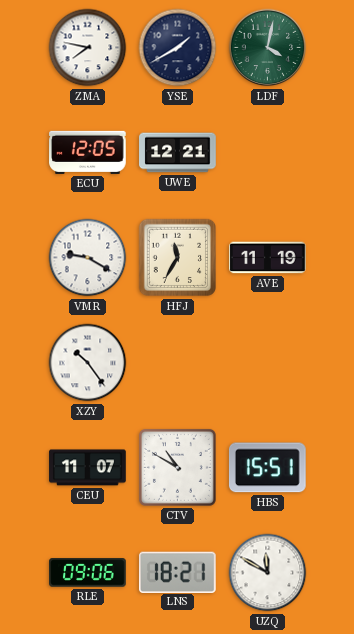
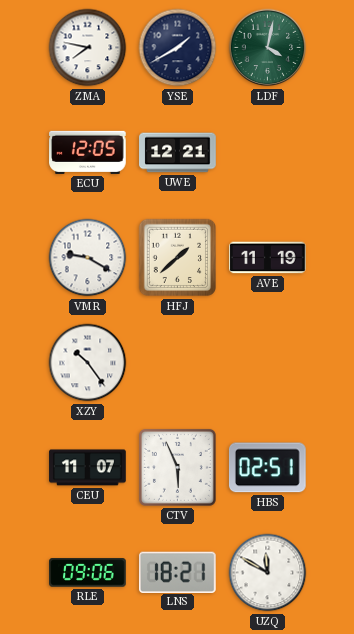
HFJ: 11:35 -> 1:38
CTV: 10:50 -> 5:56
HBS: 15:51 -> 02:51
